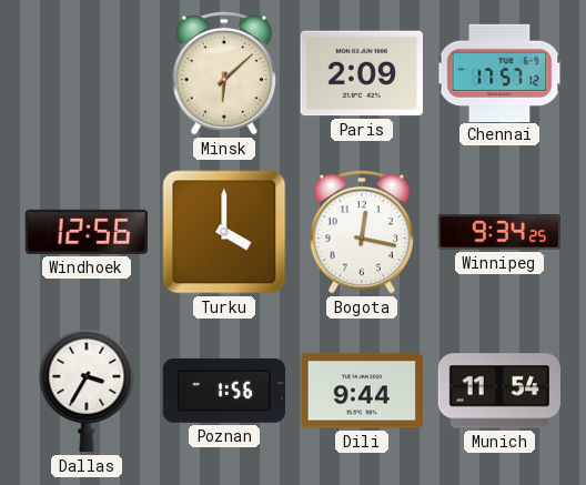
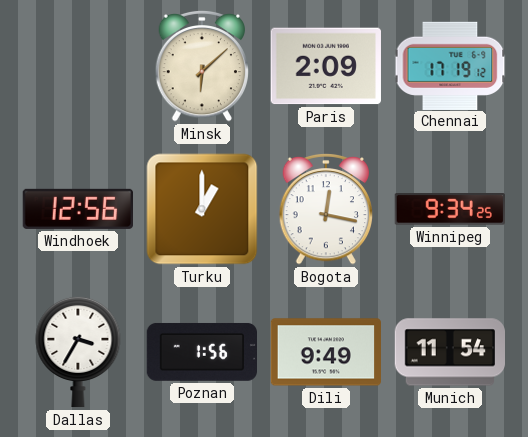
Chennai: 17:57 -> 17:19
Turku: 4:00 -> 1:00
Dili: 9:44 -> 9:49
